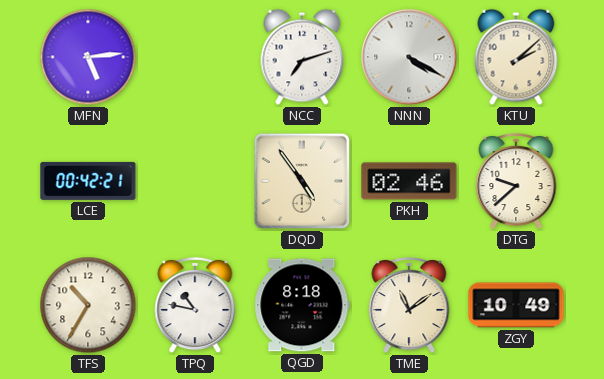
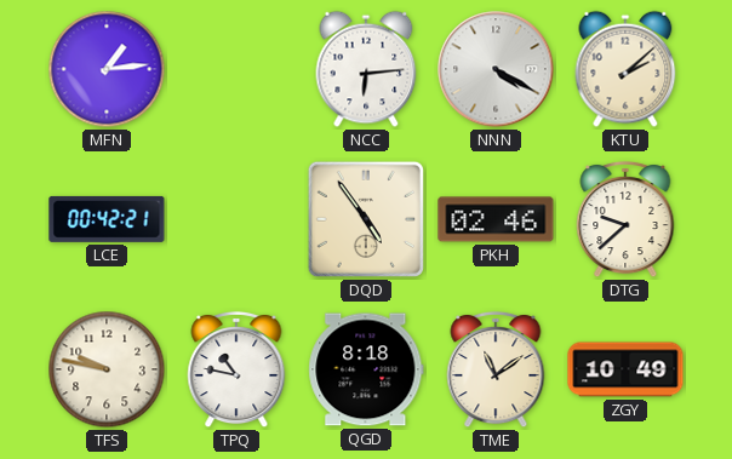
MFN: 5:14 -> 1:14
NCC: 7:12 -> 6:14
TFS: 10:35 -> 9:47
